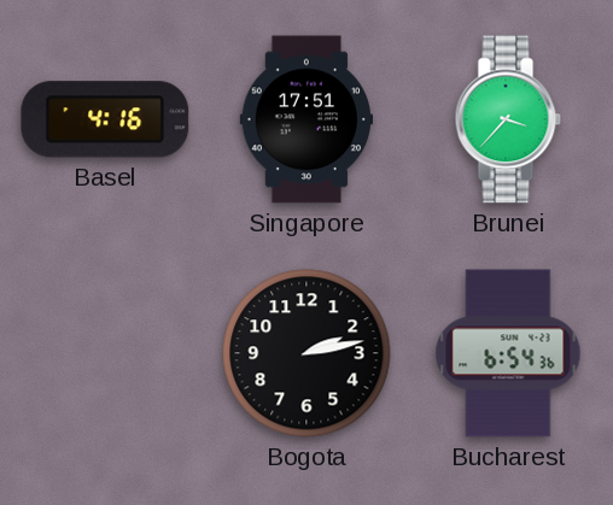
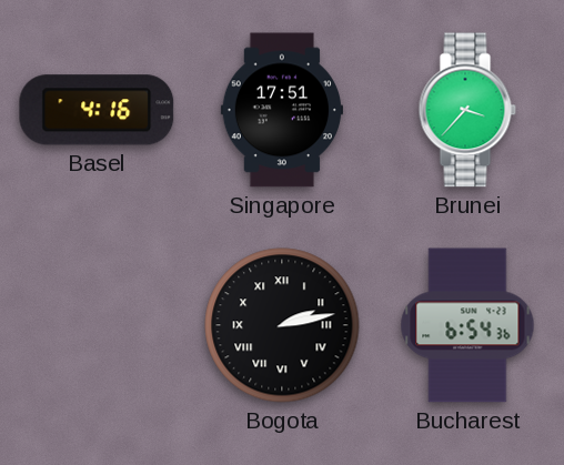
Bogota numerals: Arabic -> Roman
